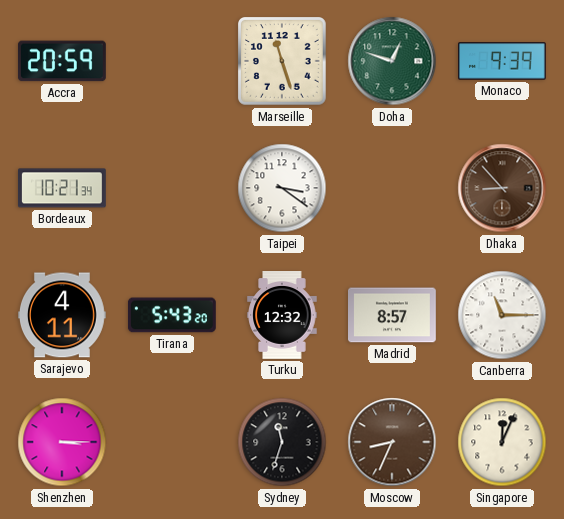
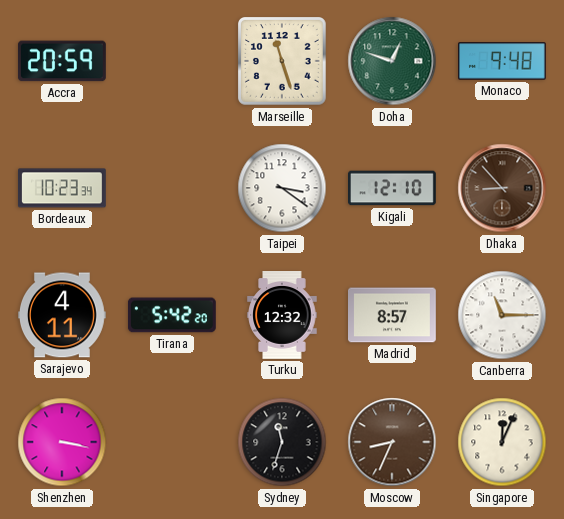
Monaco: 9:39 -> 9:48
Bordeaux: 10:21 -> 10:23
Kigali: none -> 12:10
Tirana: 5:43 -> 5:42
Shenzhen: 3:15 -> 3:17
